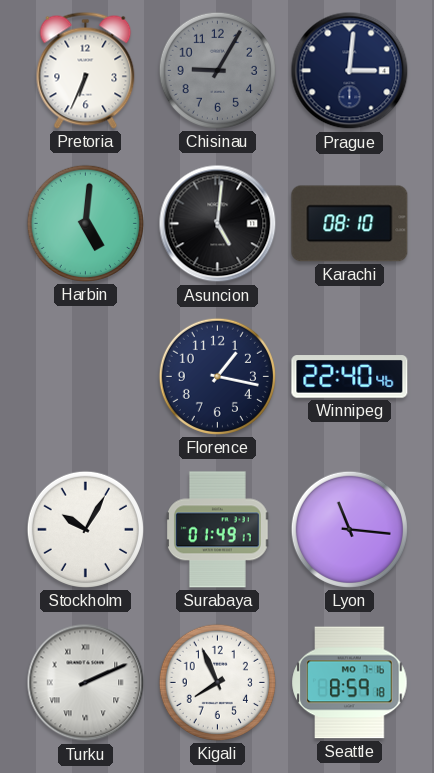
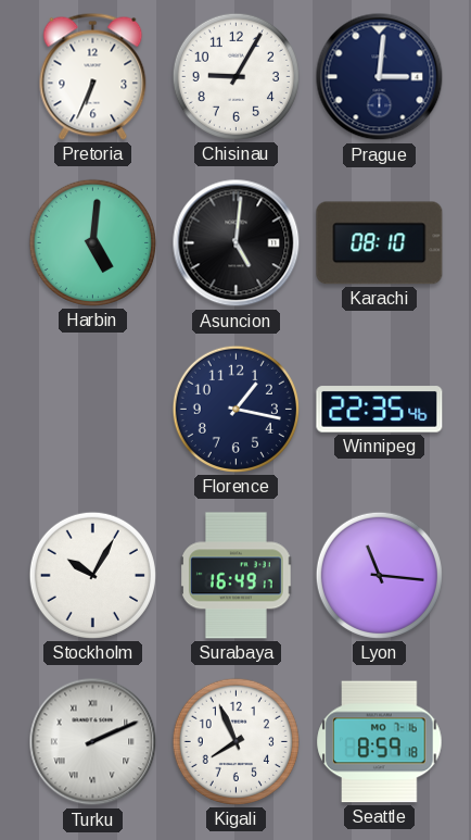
Chisinau dial: grey -> white
Winnipeg: 22:40 -> 22:35
Surabaya: 01:49 -> 16:49
